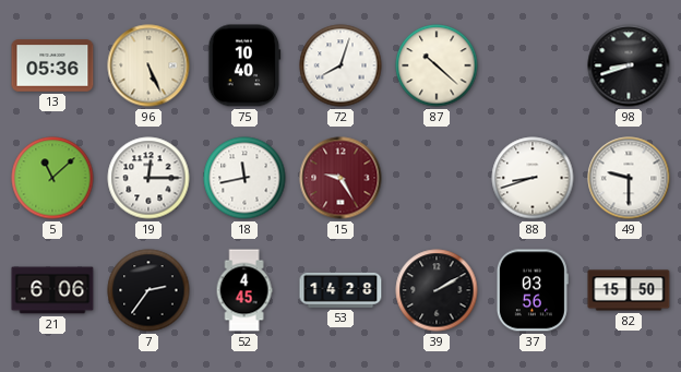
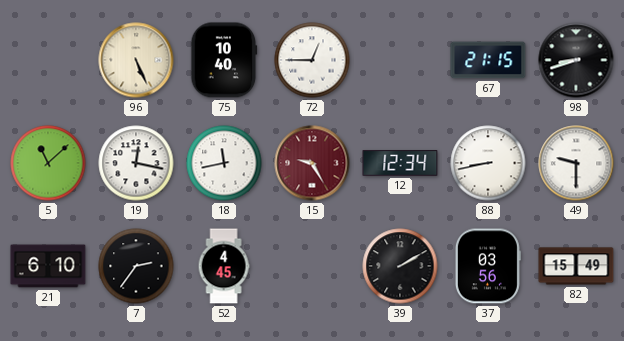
13: 05:36 -> none
72: 8:03 -> 12:45
87: 10:22 -> none
67: none -> 21:15
19: 12:15 -> 12:17
12: none -> 12:34
88: 8:42 -> 8:43
21: 6:06 -> 6:10
53: 14:28 -> none
82: 15:50 -> 15:49
